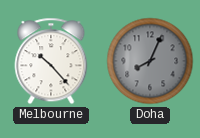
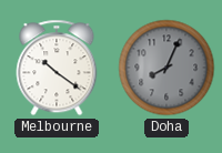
Melbourne: 10:23 -> 10:21
